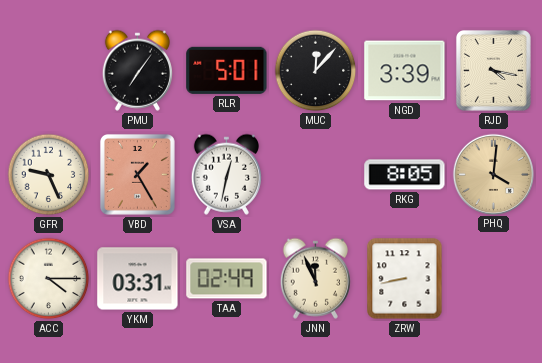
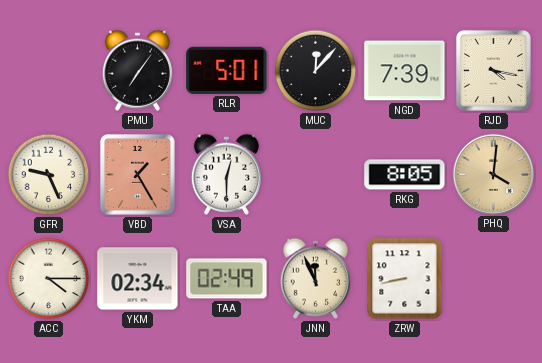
NGD: 3:39 -> 7:39
VSA: 12:32 -> 12:30
YKM: 03:31 -> 02:34
